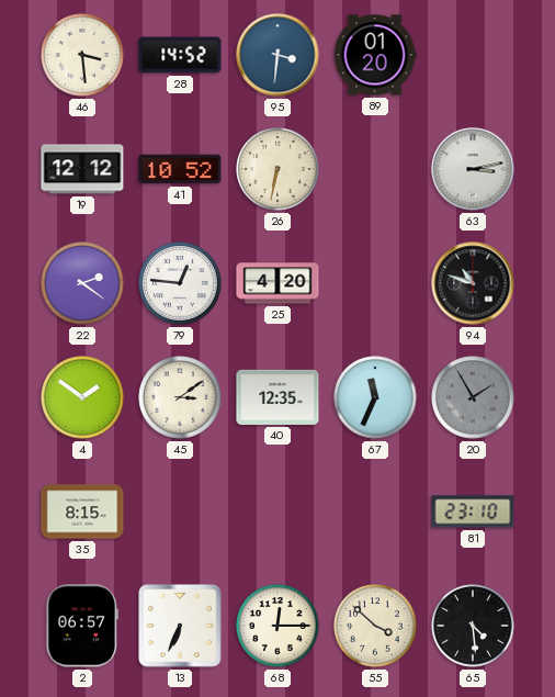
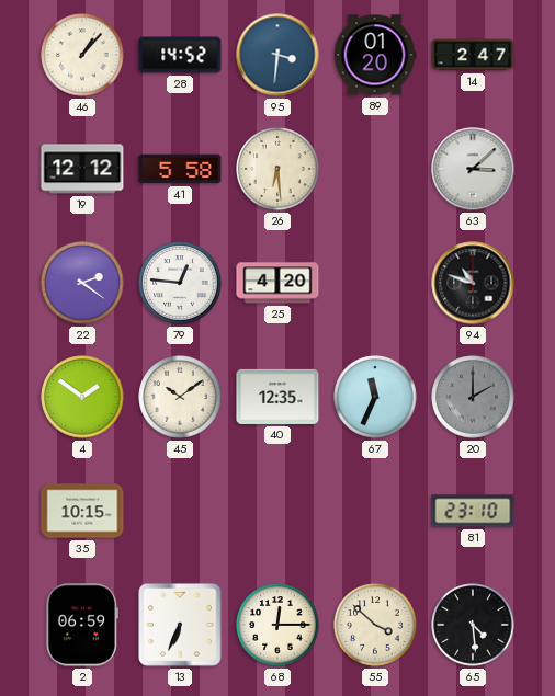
46: 3:29 -> 1:07
14: none -> 2:47
41: 10:52 -> 5:58
26: 6:32 -> 6:29
63: 3:13 -> 3:08
45: 3:09 -> 10:09
20: 1:55 -> 2:00
35: 8:15 -> 10:15
2: 06:57 -> 06:59
